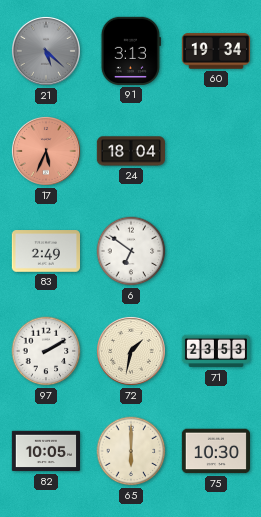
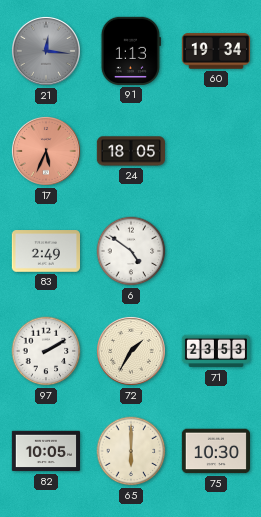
21: 5:22 -> 12:16
91: 3:13 -> 1:13
24: 18:04 -> 18:05
6: 6:51 -> 4:51
72: 1:32 -> 1:35
